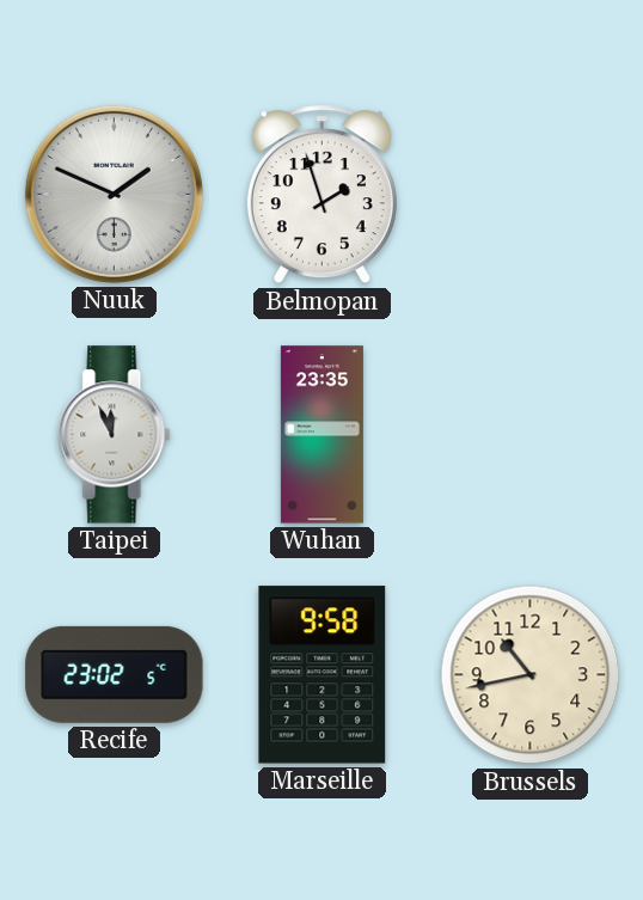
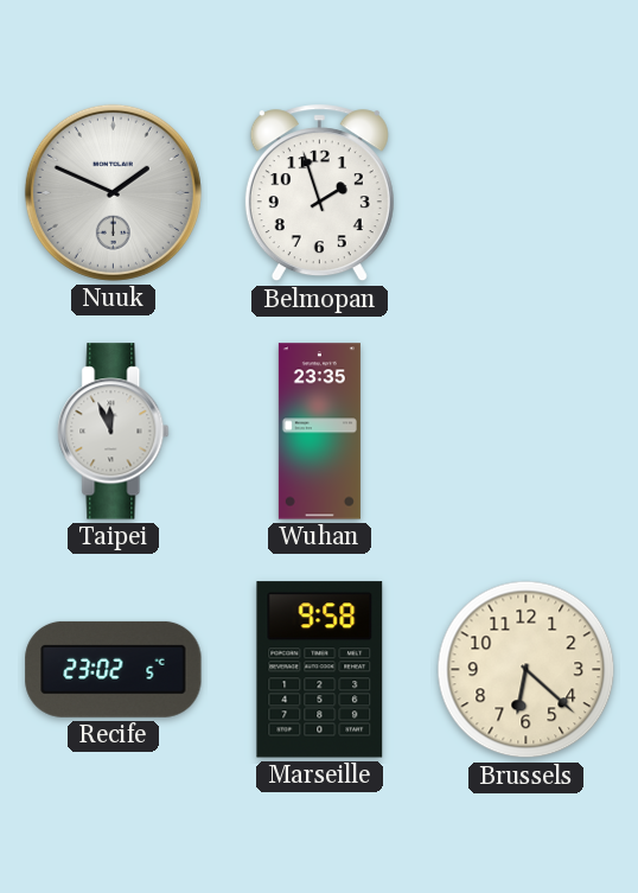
Brussels: 10:43 -> 6:22
